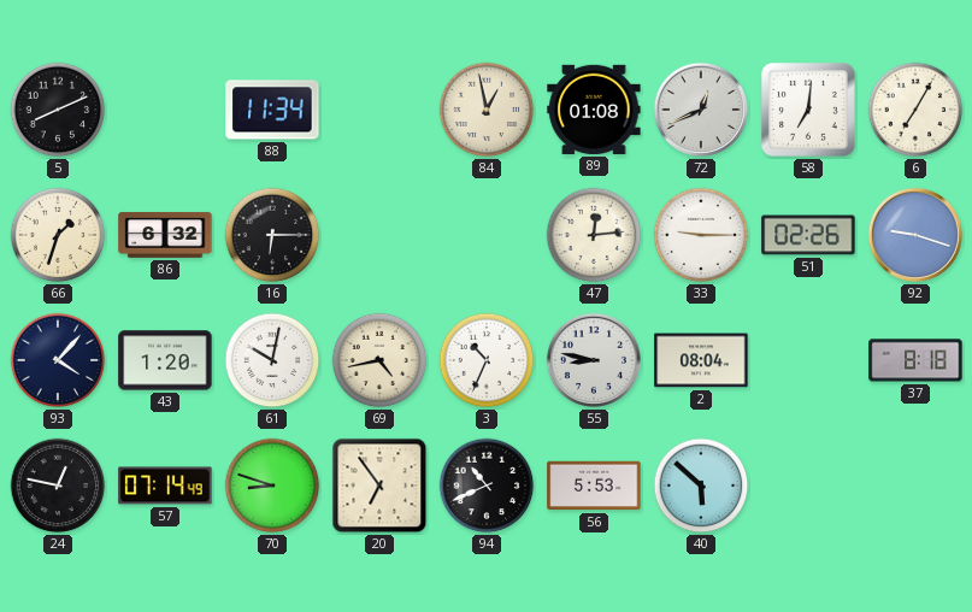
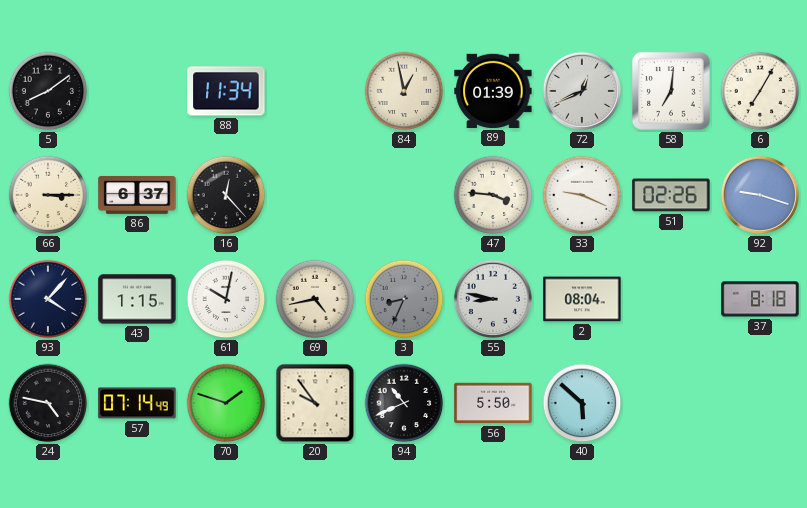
5: 8:11 -> 8:09
89: 01:08 -> 01:39
66: 1:33 -> 3:15
86: 6:32 -> 6:37
16: 6:15 -> 12:23
47: 12:14 -> 3:46
33: 9:15 -> 9:19
43: 1:20 -> 1:15
3: 10:34 -> 8:34
3 dial: white -> grey
24: 12:47 -> 4:47
70: 8:48 -> 1:48
20: 6:54 -> 9:54
56: 5:53 -> 5:50
